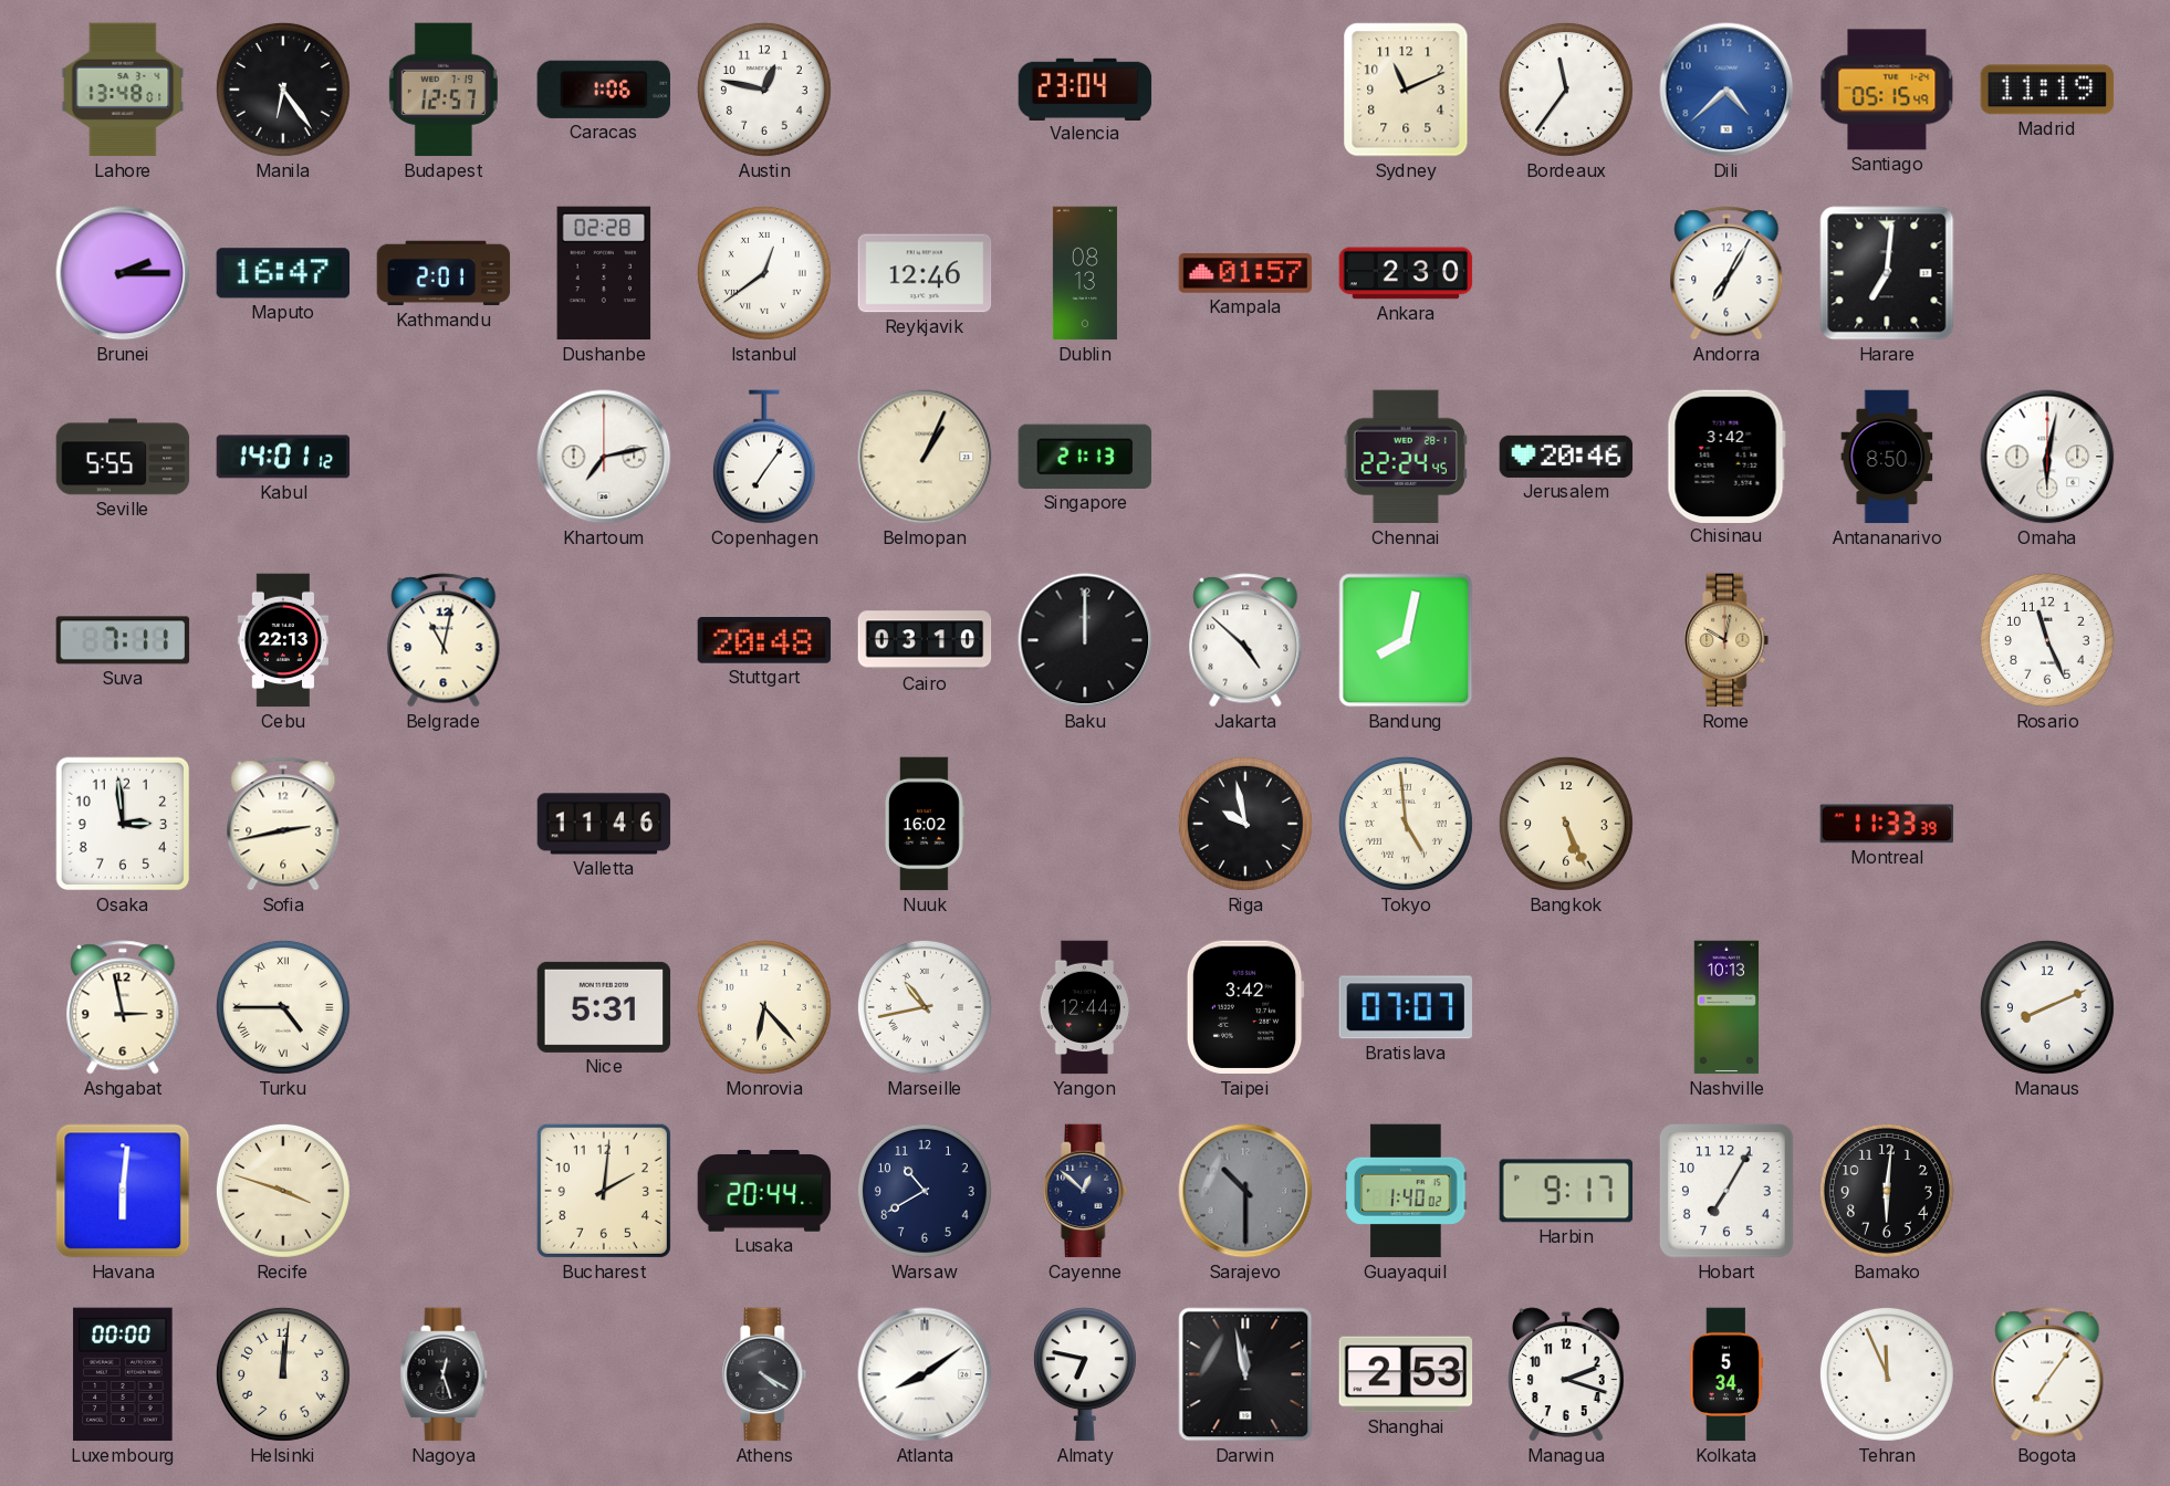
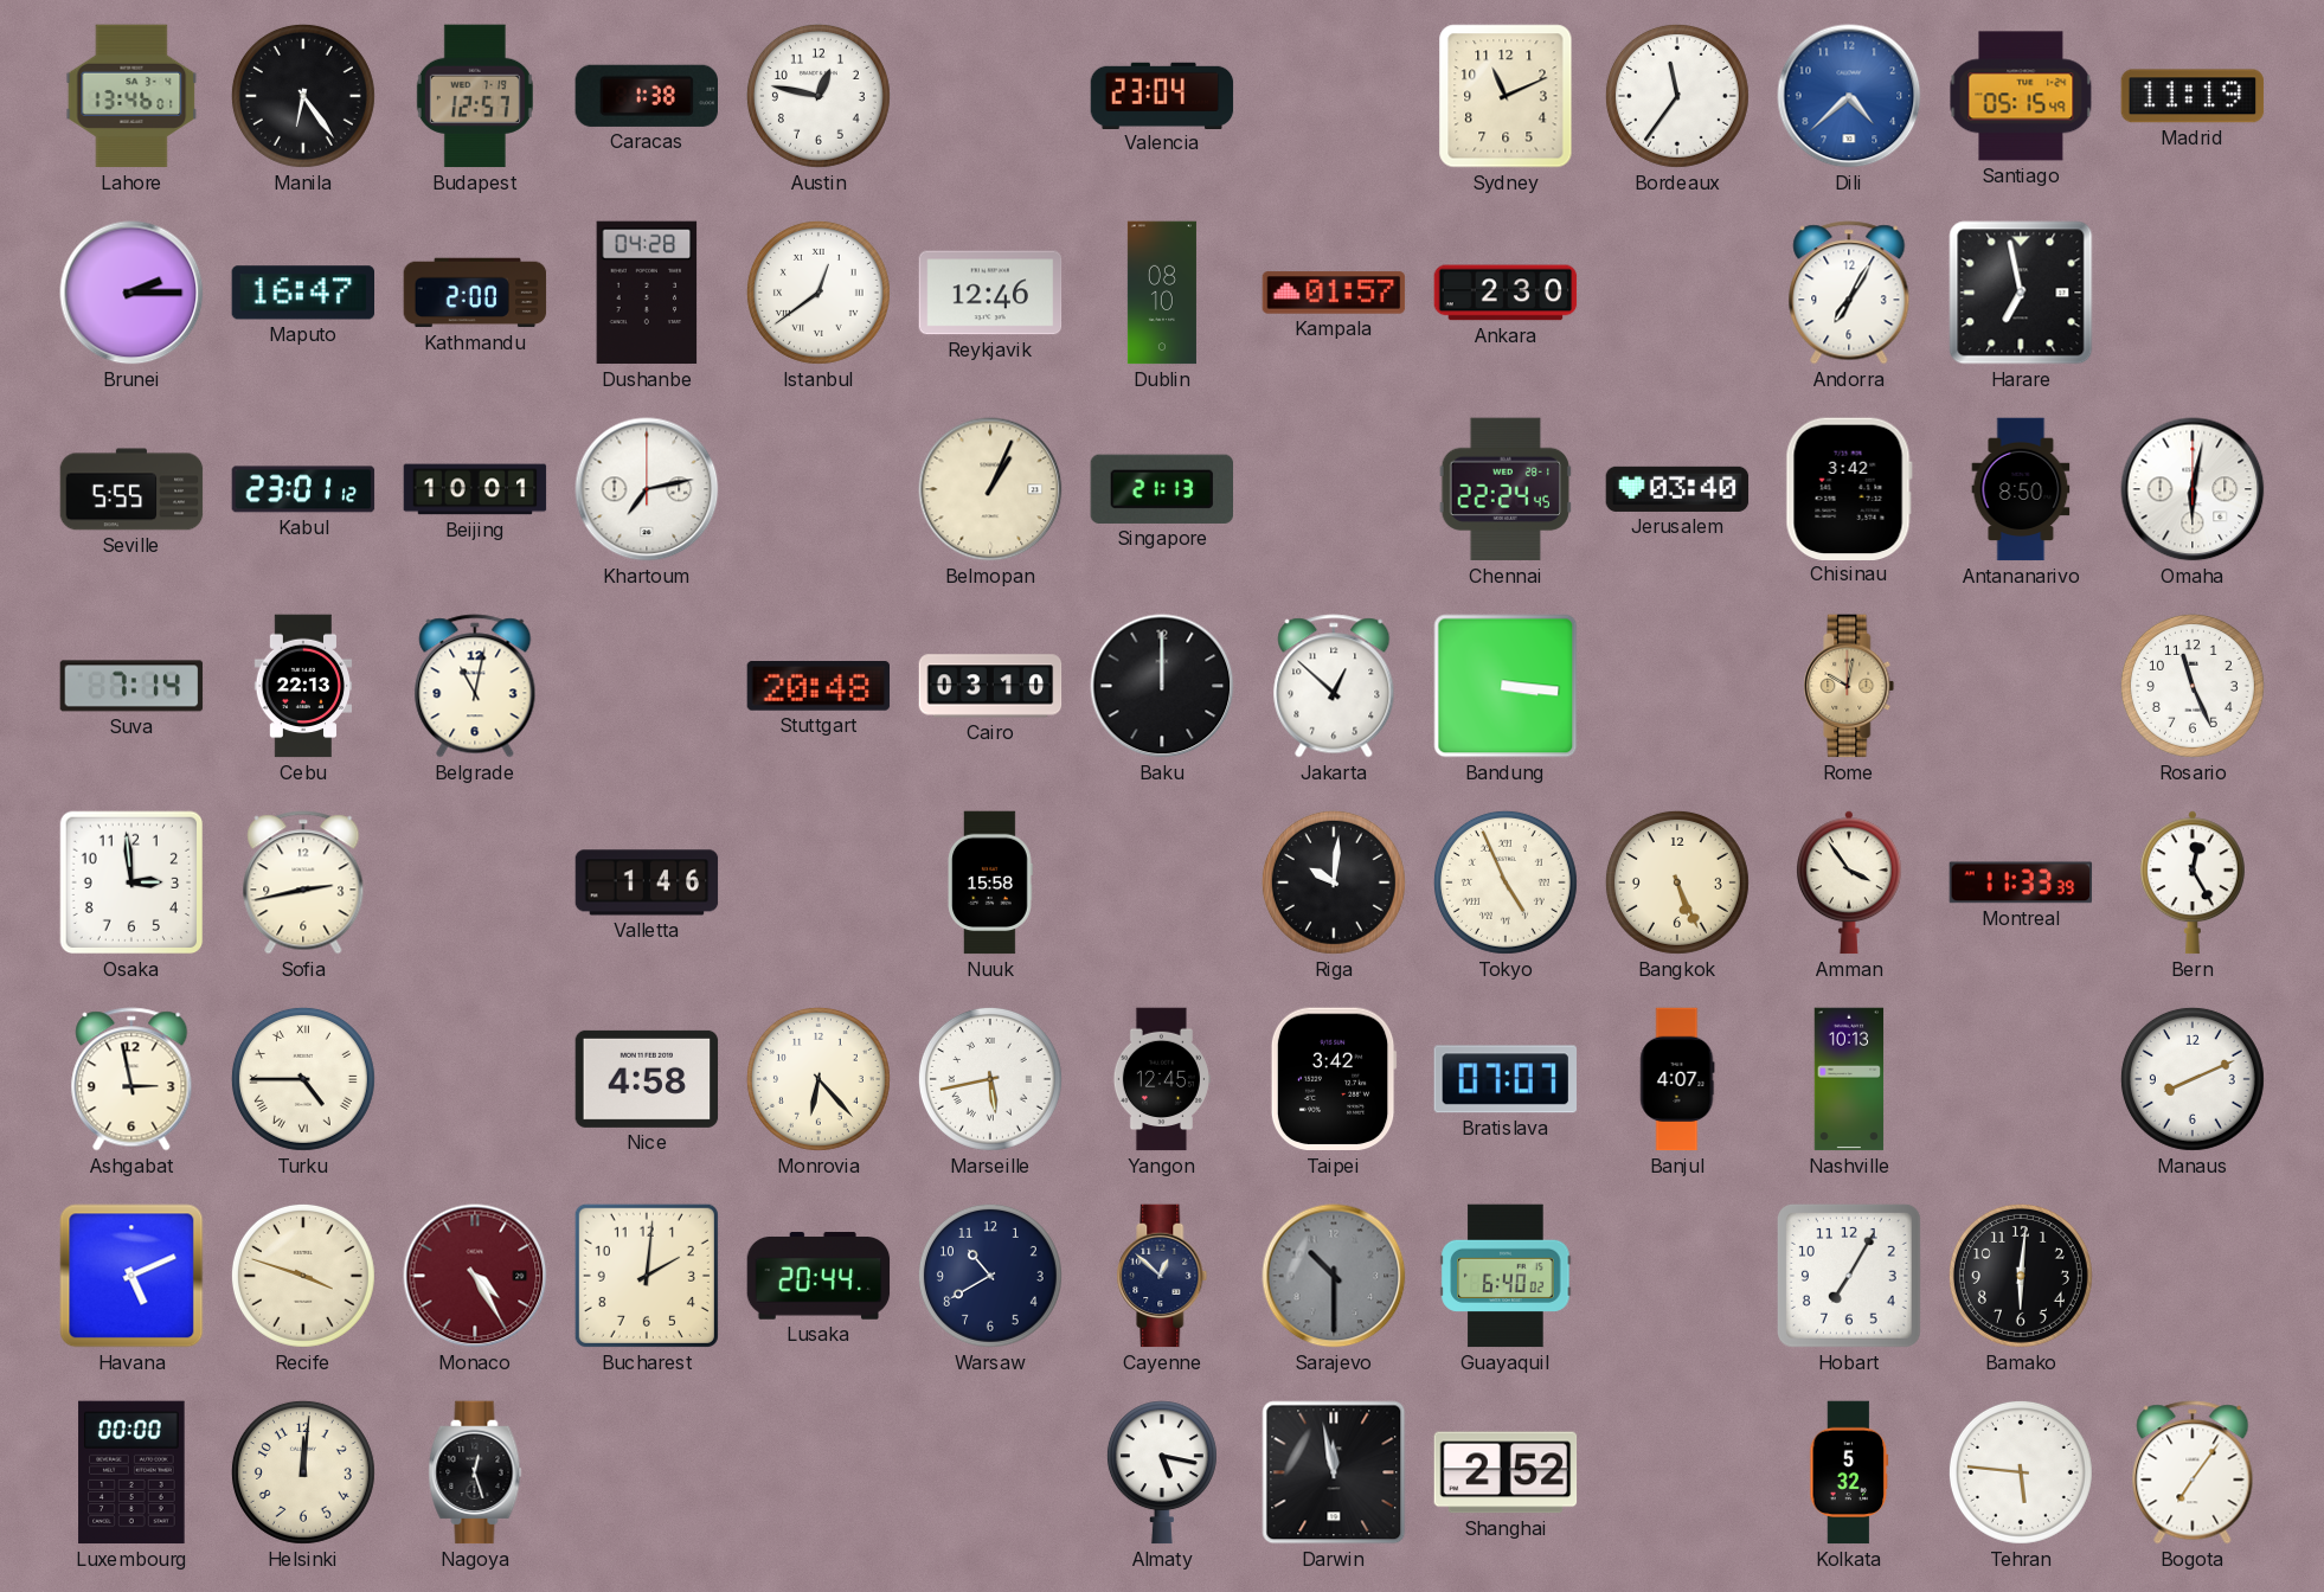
Lahore: 13:48 -> 13:46
Caracas: 1:06 -> 1:38
Kathmandu: 2:01 -> 2:00
Dushanbe: 02:28 -> 04:28
Dublin: 08:13 -> 08:10
Harare: 7:01 -> 6:58
Kabul: 14:01 -> 23:01
Beijing: none -> 10:01
Copenhagen: 7:06 -> none
Jerusalem: 20:46 -> 03:40
Suva: 7:11 -> 7:14
Jakarta: 4:52 -> 12:52
Bandung: 8:02 -> 3:16
Valletta: 11:46 -> 1:46
Nuuk: 16:02 -> 15:58
Riga: 9:58 -> 10:01
Tokyo: 4:59 -> 4:56
Amman: none -> 3:54
Bern: none -> 12:25
Nice: 5:31 -> 4:58
Marseille: 10:43 -> 5:43
Yangon: 12:44 -> 12:45
Banjul: none -> 4:07
Havana: 6:01 -> 5:11
Monaco: none -> 4:25
Guayaquil: 1:40 -> 6:40
Harbin: 9:17 -> none
Athens: 4:20 -> none
Atlanta: 8:09 -> none
Almaty: 6:47 -> 5:17
Shanghai: 2:53 -> 2:52
Managua: 2:18 -> none
Kolkata: 5:34 -> 5:32
Tehran: 11:56 -> 5:46
